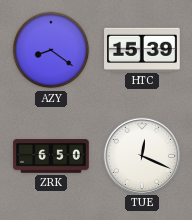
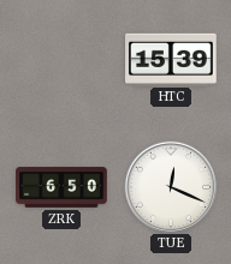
AZY: 8:21 -> none
